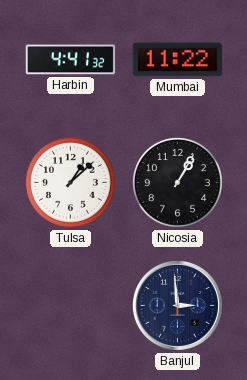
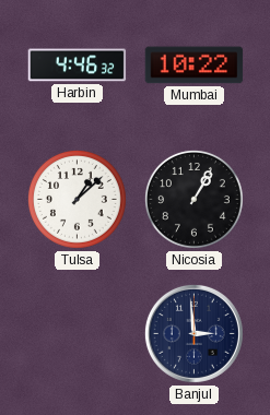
Harbin: 4:41 -> 4:46
Mumbai: 11:22 -> 10:22
